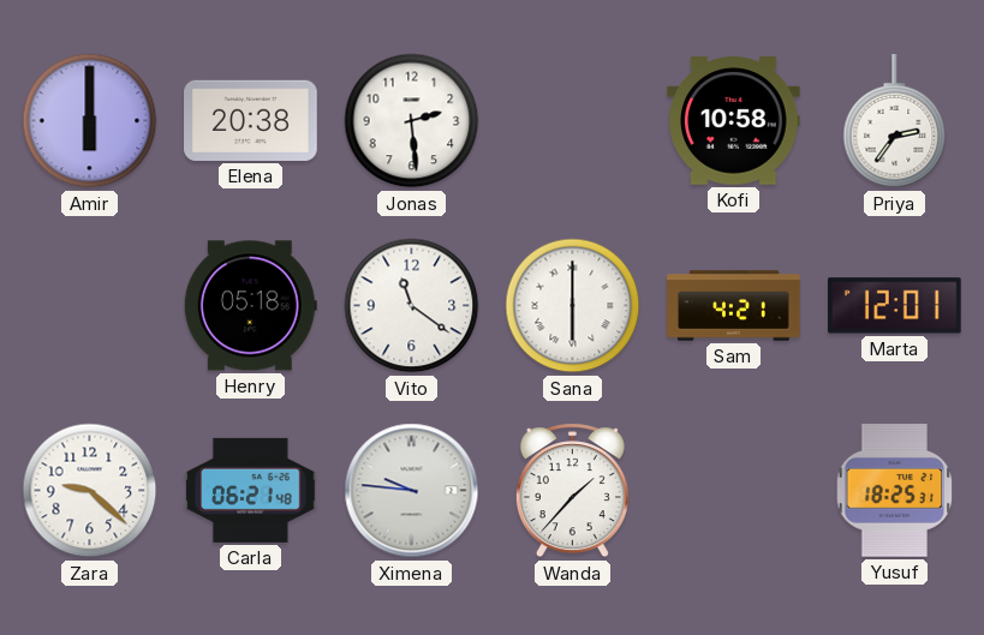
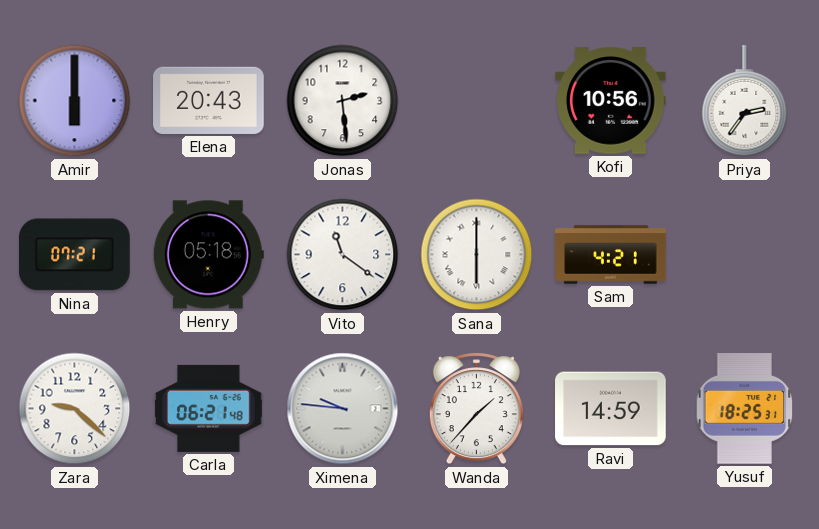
Elena: 20:38 -> 20:43
Kofi: 10:58 -> 10:56
Nina: none -> 07:21
Marta: 12:01 -> none
Ravi: none -> 14:59
